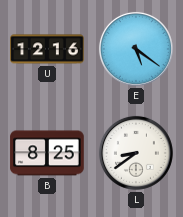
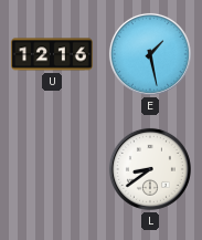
E: 5:21 -> 1:28
B: 8:25 -> none
